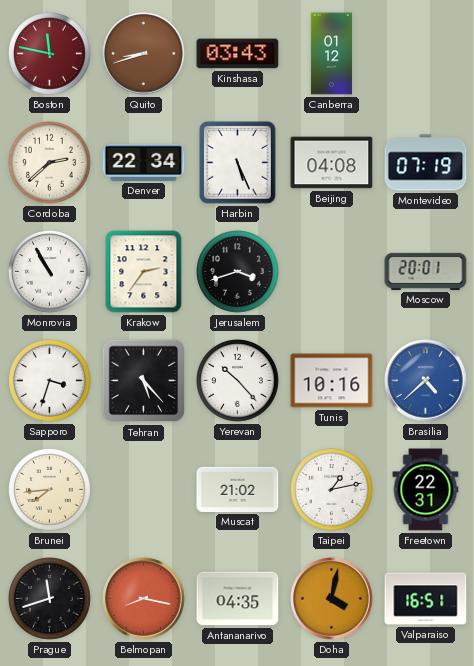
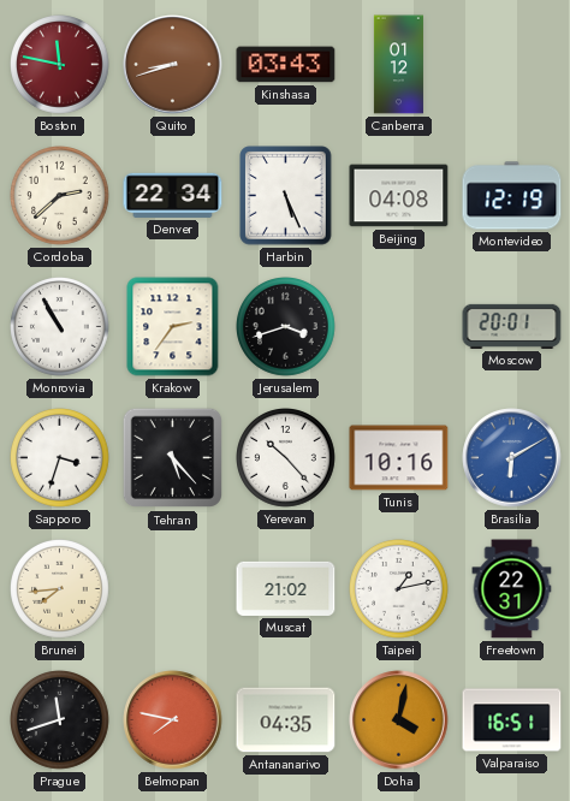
Montevideo: 07:19 -> 12:19
Brasilia: 4:38 -> 6:10
Belmopan: 8:17 -> 7:47
